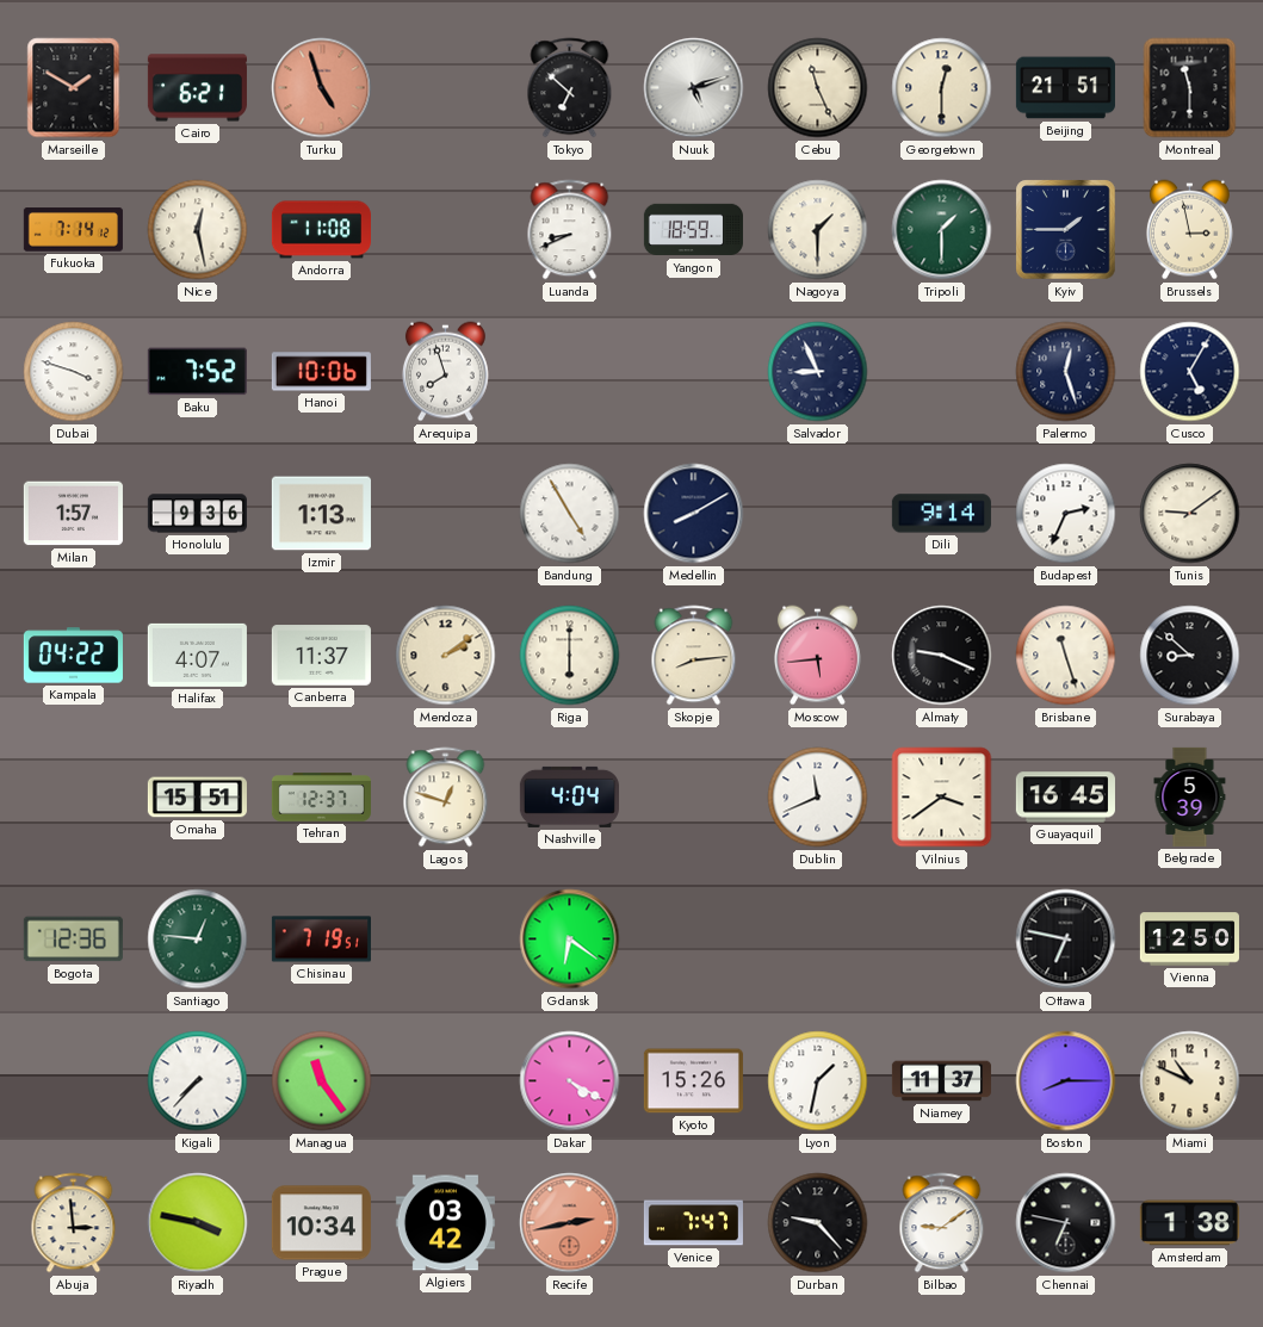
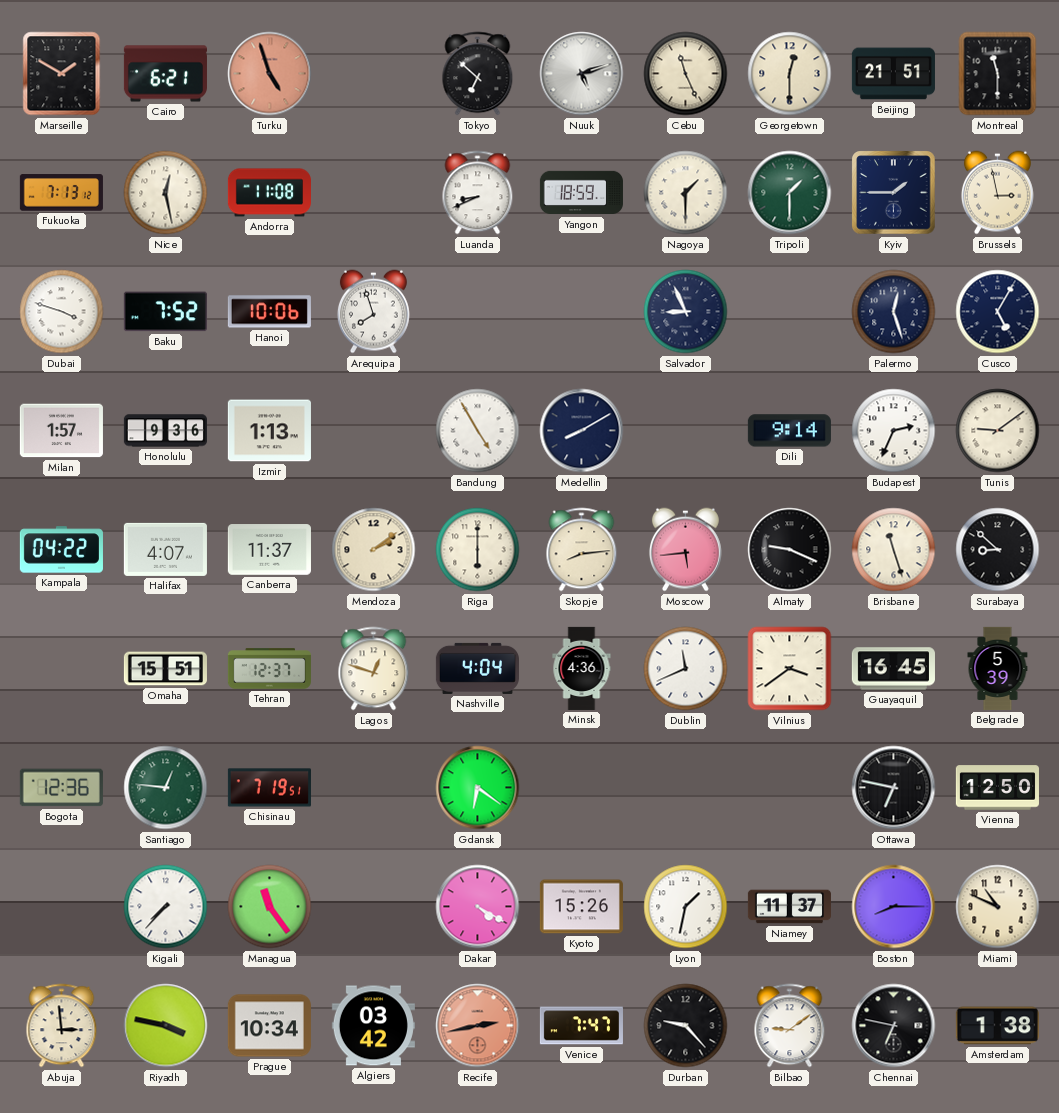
Fukuoka: 7:14 -> 7:13
Minsk: none -> 4:36
